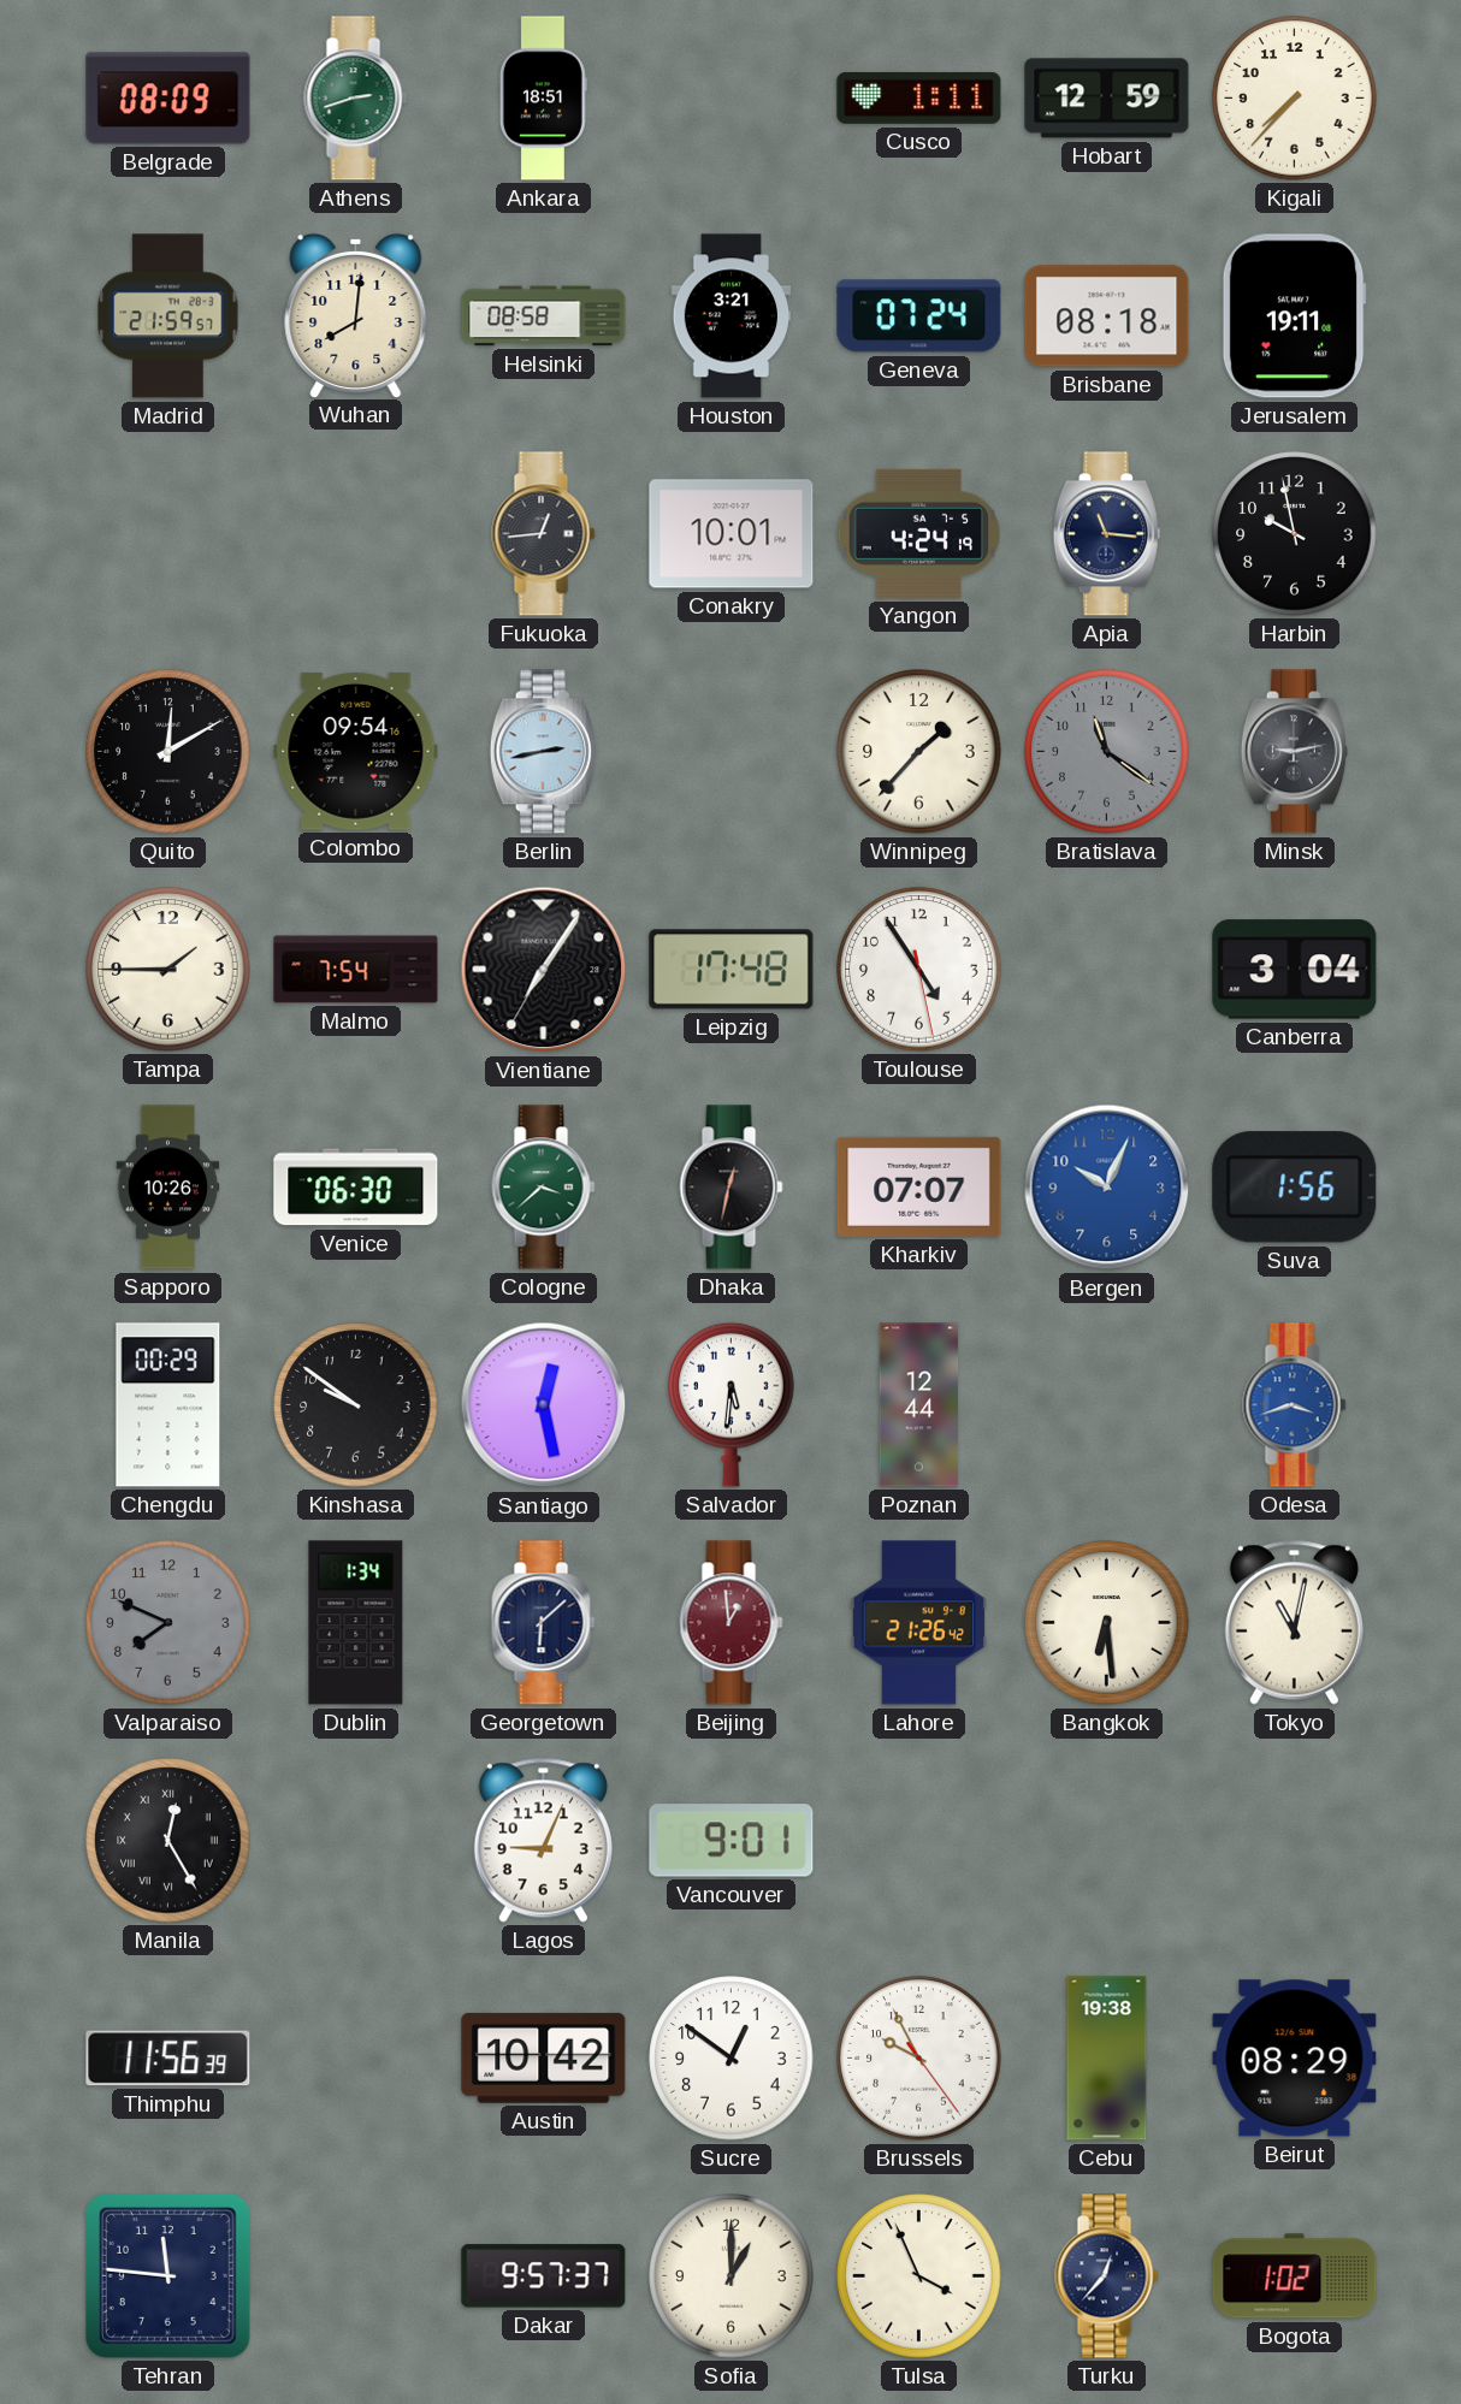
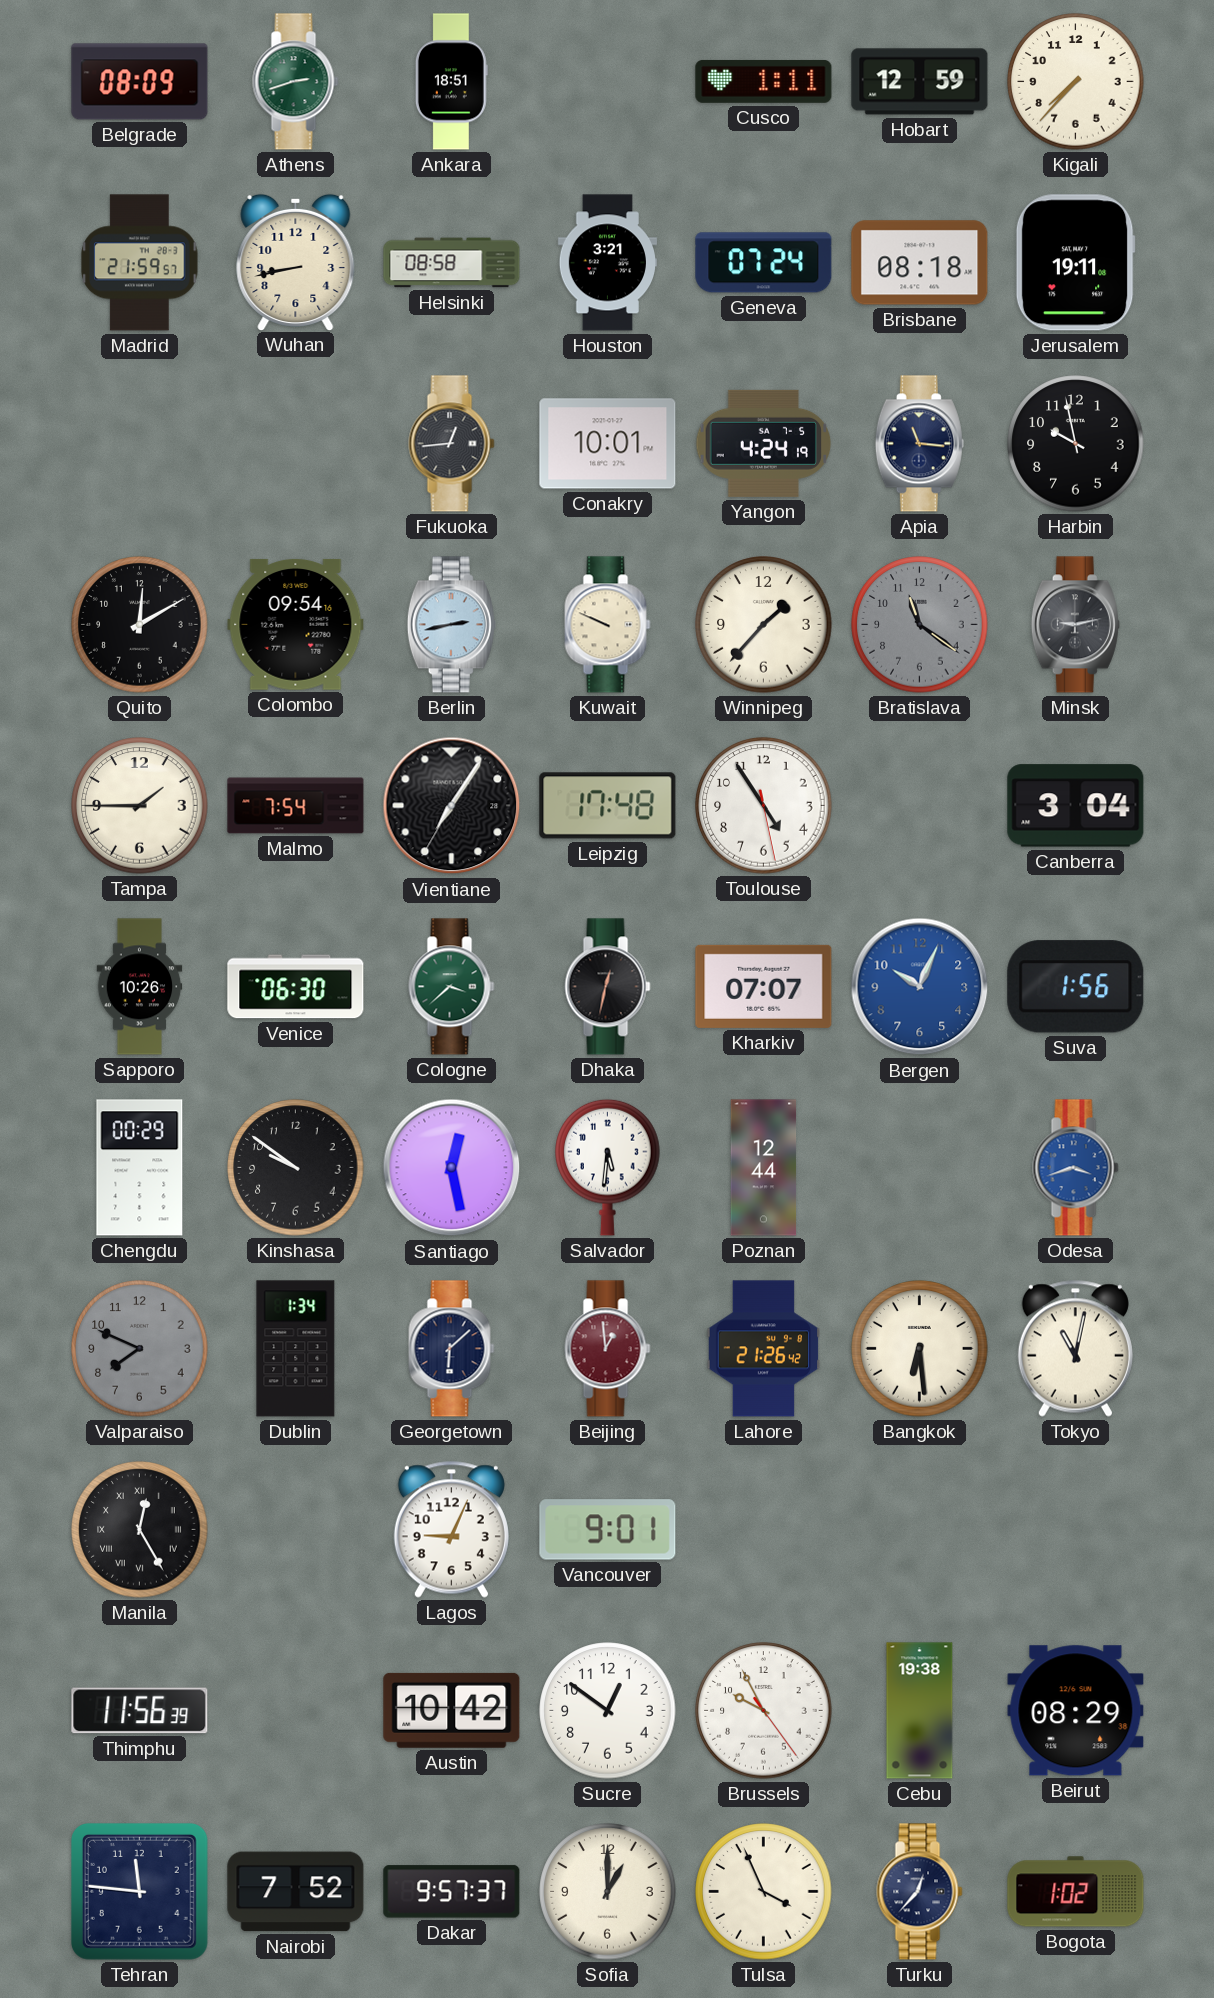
Wuhan: 8:01 -> 8:43
Kuwait: none -> 9:49
Nairobi: none -> 7:52
